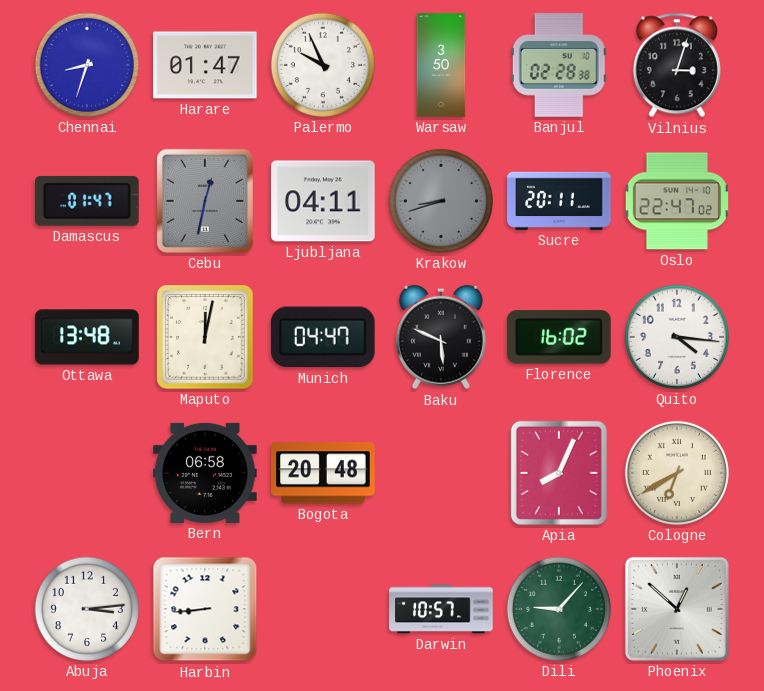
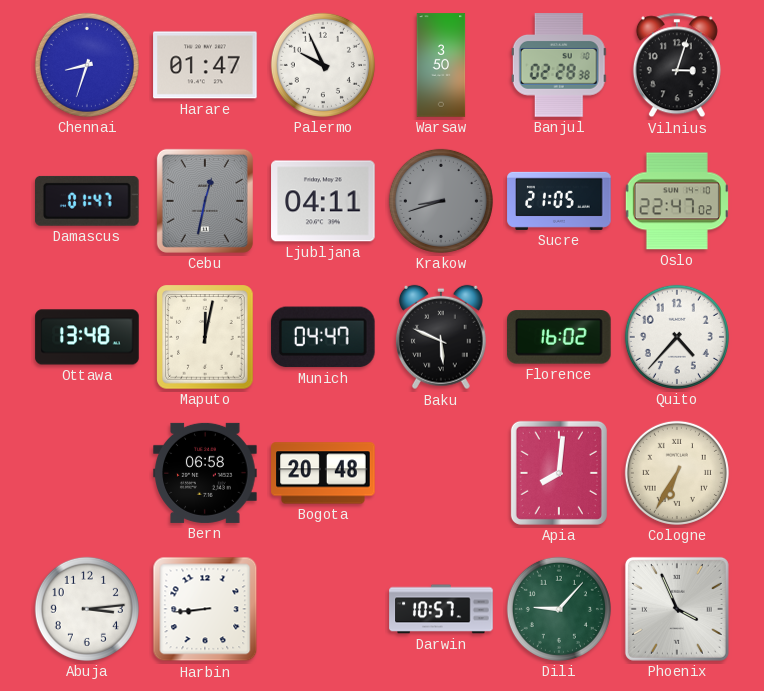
Sucre: 20:11 -> 21:05
Quito: 4:16 -> 4:37
Apia: 8:04 -> 8:01
Cologne: 6:40 -> 6:35
Phoenix: 12:52 -> 3:56
